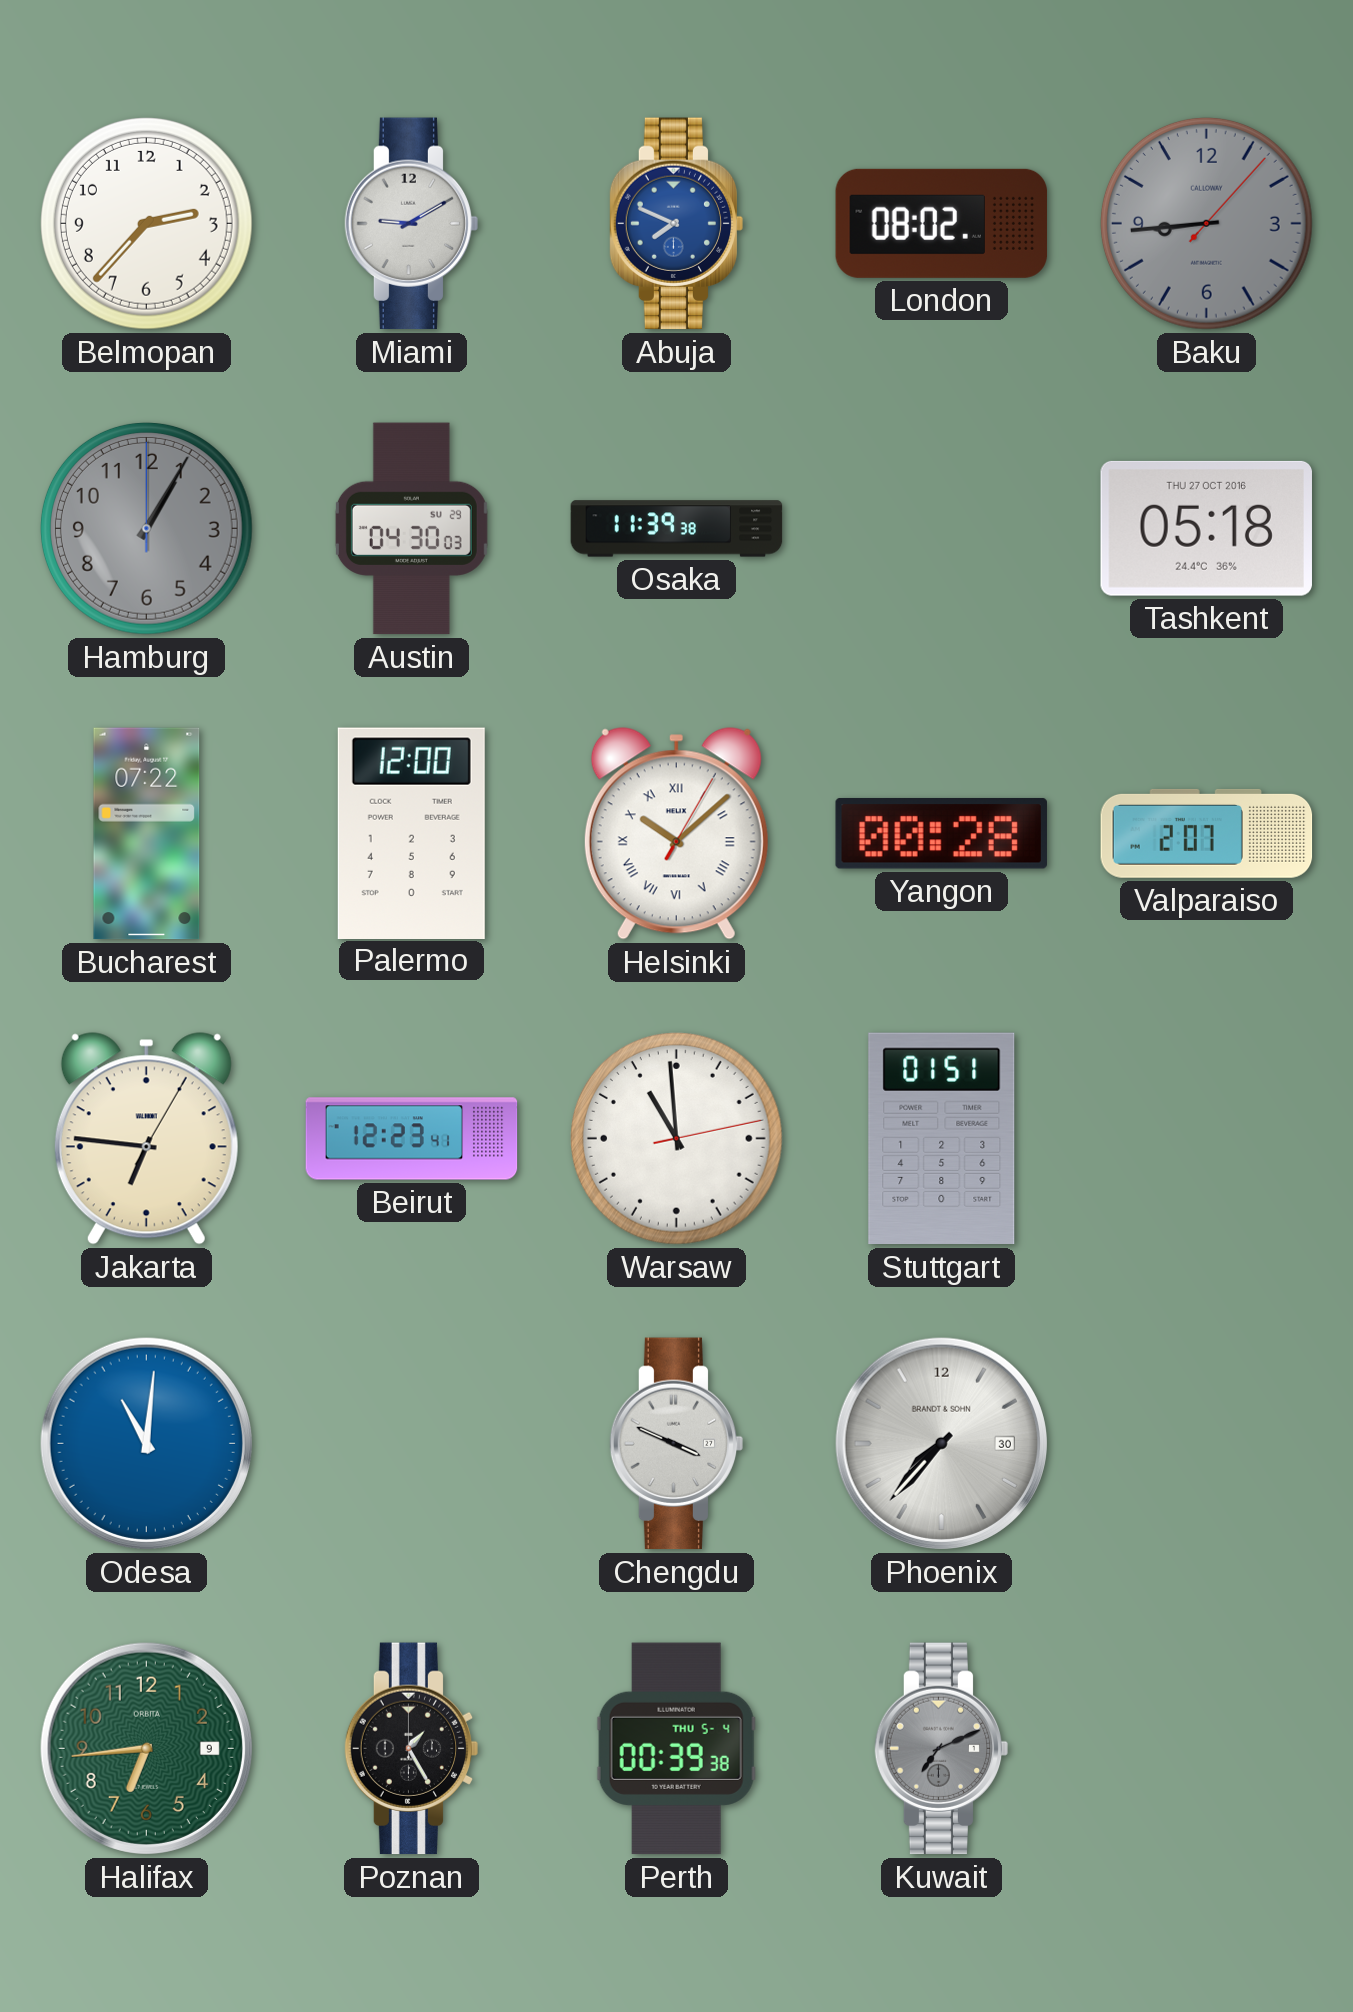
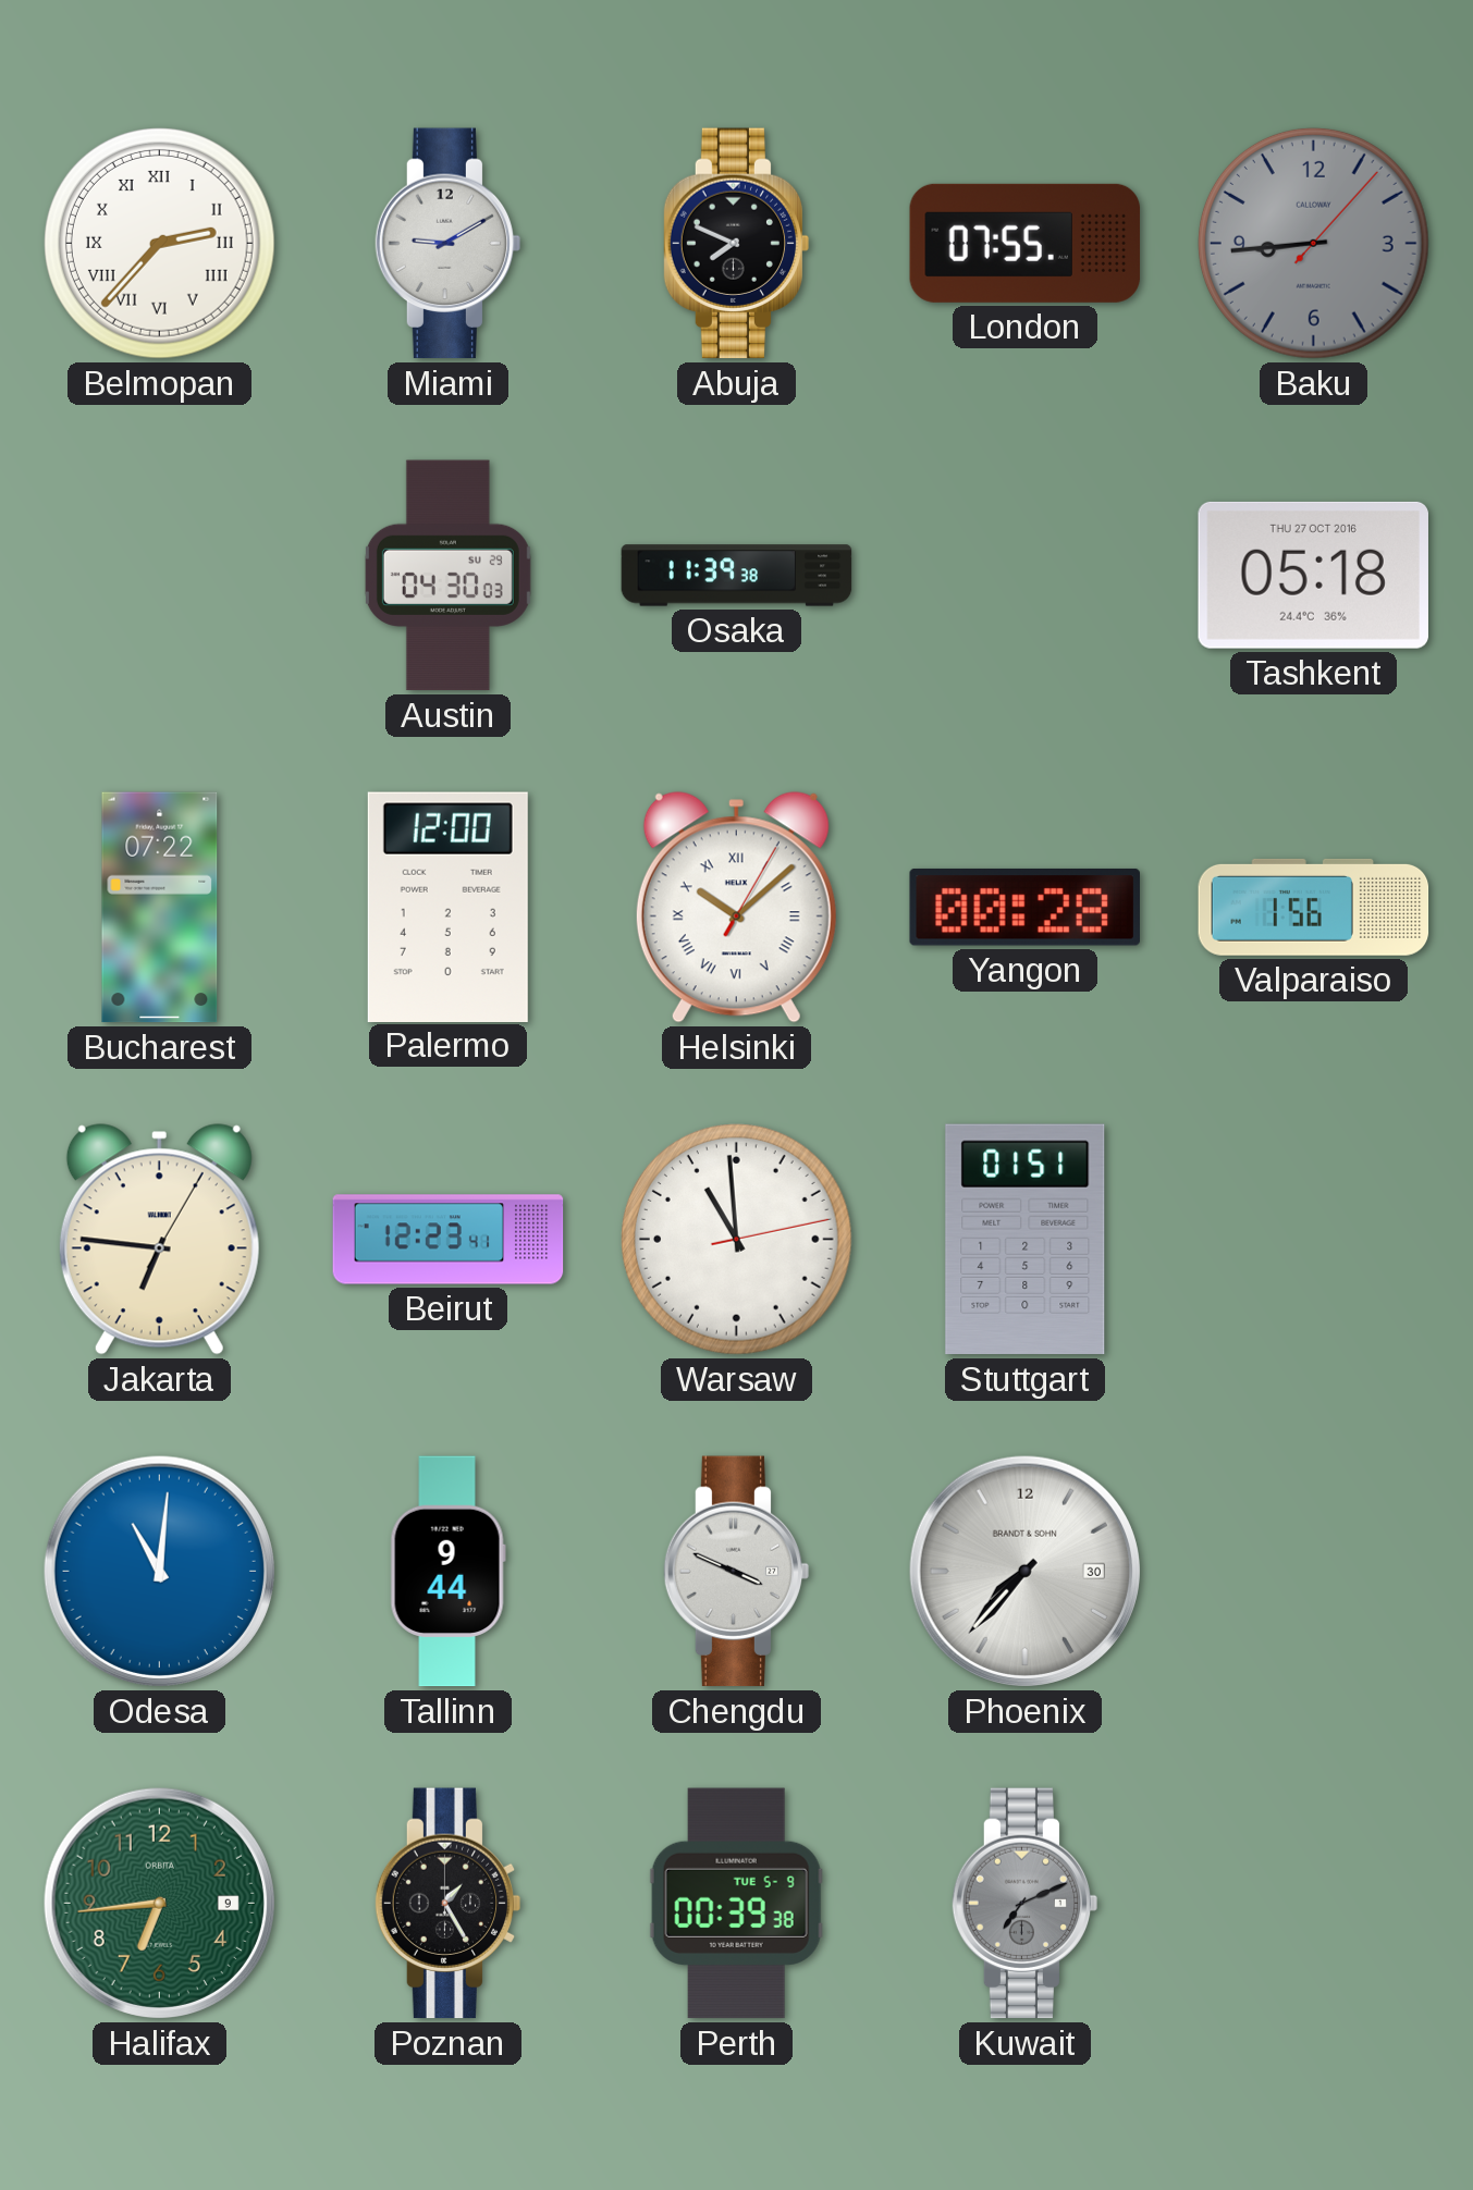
Belmopan numerals: Arabic -> Roman
Abuja dial: blue -> black
London: 08:02 -> 07:55
Hamburg: 1:05 -> none
Valparaiso: 2:07 -> 1:56
Tallinn: none -> 9:44
Perth date: THU 5-4 -> TUE 5-9
